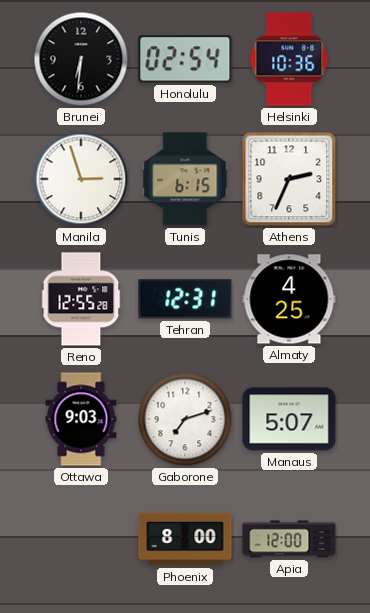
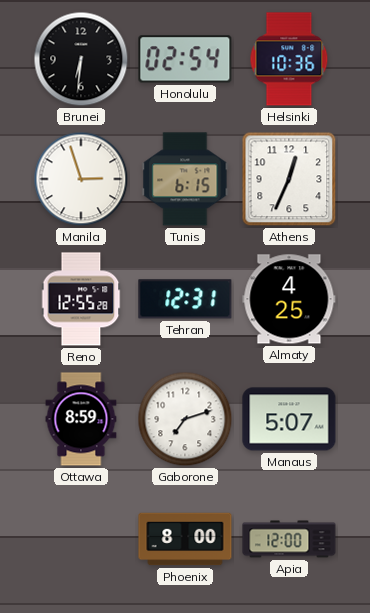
Athens: 2:34 -> 12:34
Ottawa: 9:03 -> 8:59
